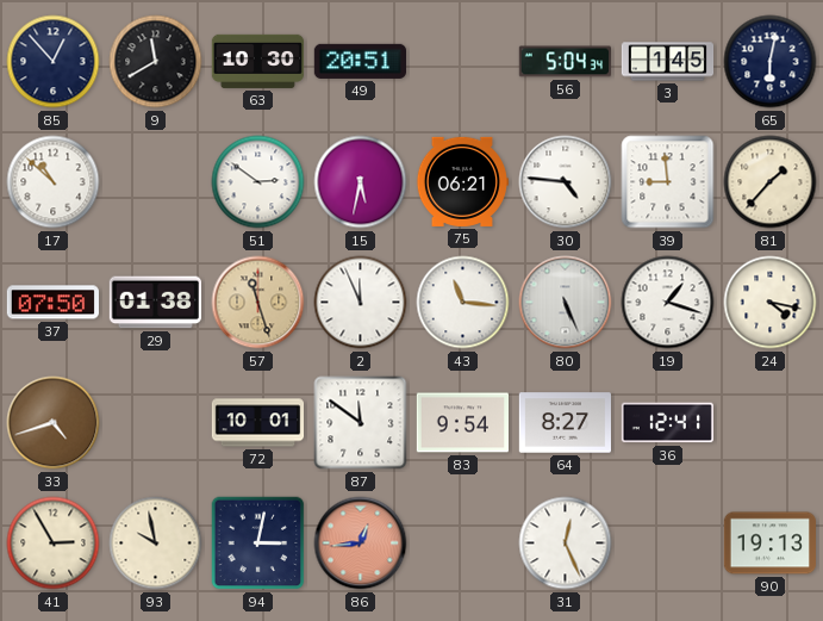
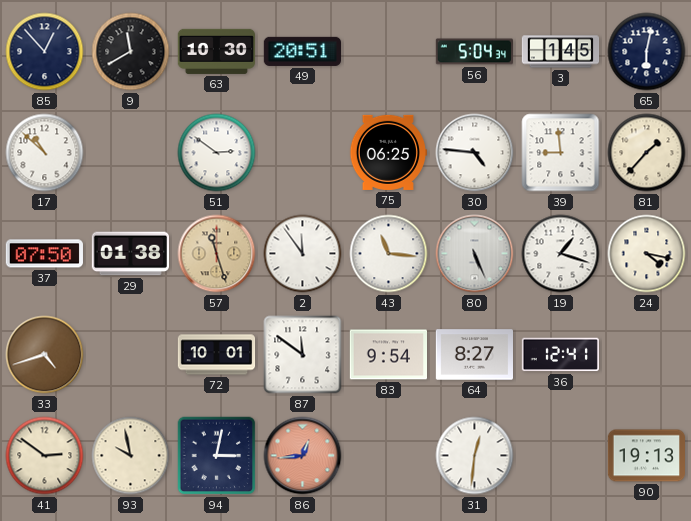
15: 5:32 -> none
75: 06:21 -> 06:25
2: 11:56 -> 11:54
41: 2:55 -> 2:51
31: 12:26 -> 12:31
